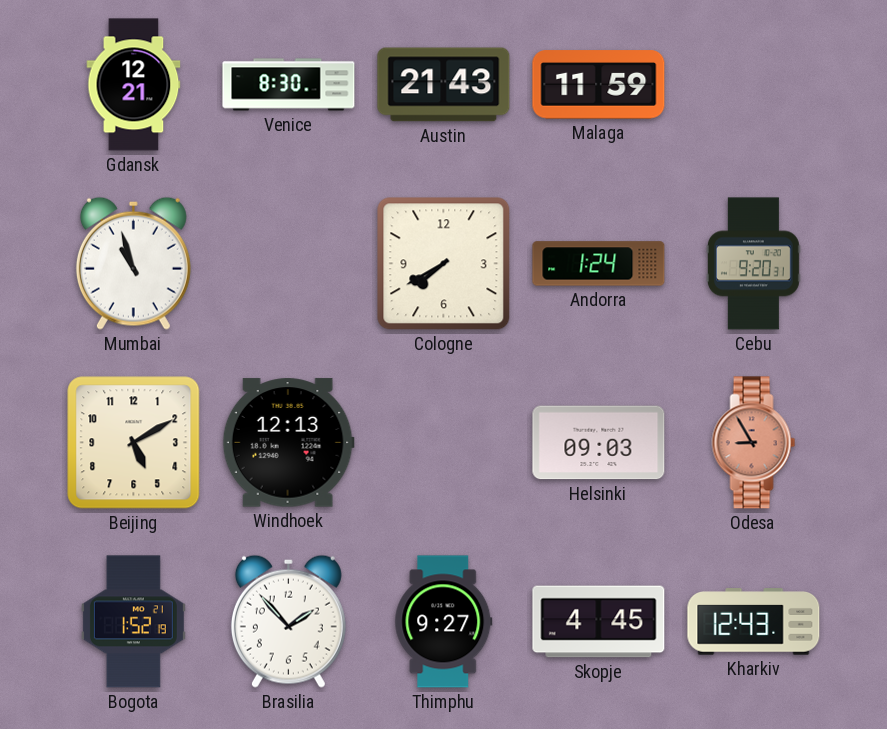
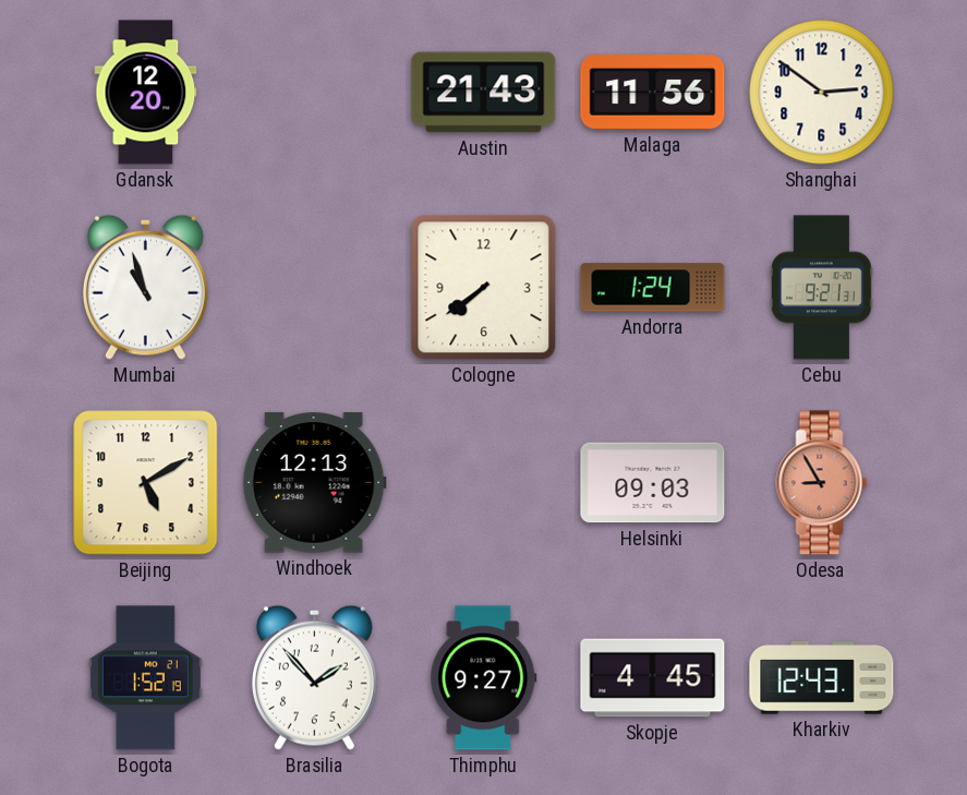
Gdansk: 12:21 -> 12:20
Venice: 8:30 -> none
Malaga: 11:59 -> 11:56
Shanghai: none -> 2:51
Cologne: 7:40 -> 7:39
Cebu: 9:20 -> 9:21
